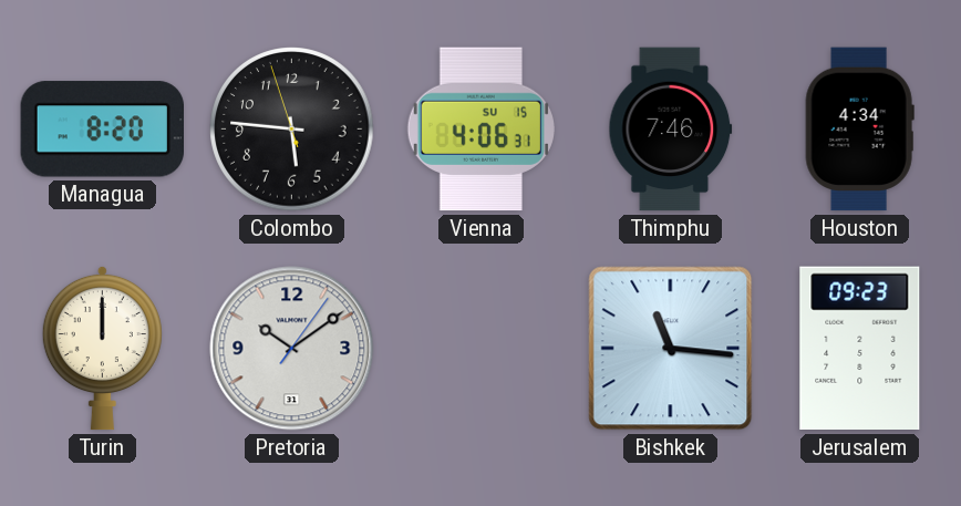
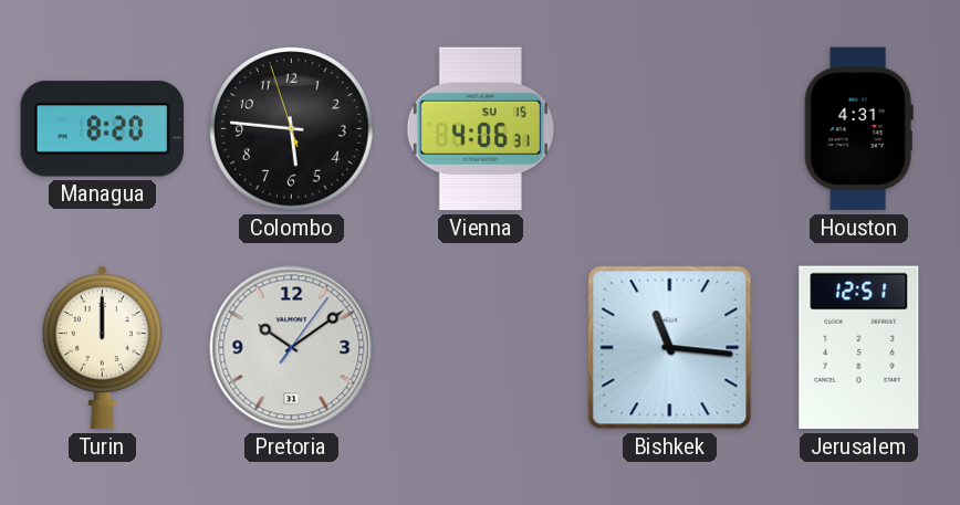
Thimphu: 7:46 -> none
Houston: 4:34 -> 4:31
Jerusalem: 09:23 -> 12:51
